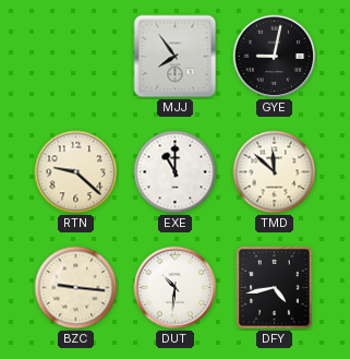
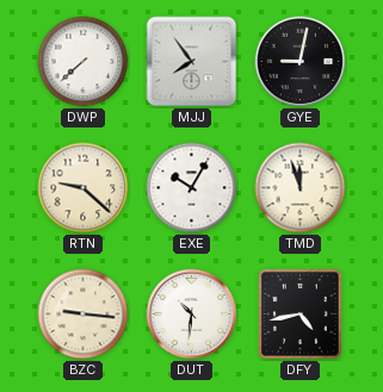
DWP: none -> 7:38
EXE: 11:00 -> 10:05
TMD: 11:52 -> 11:57
